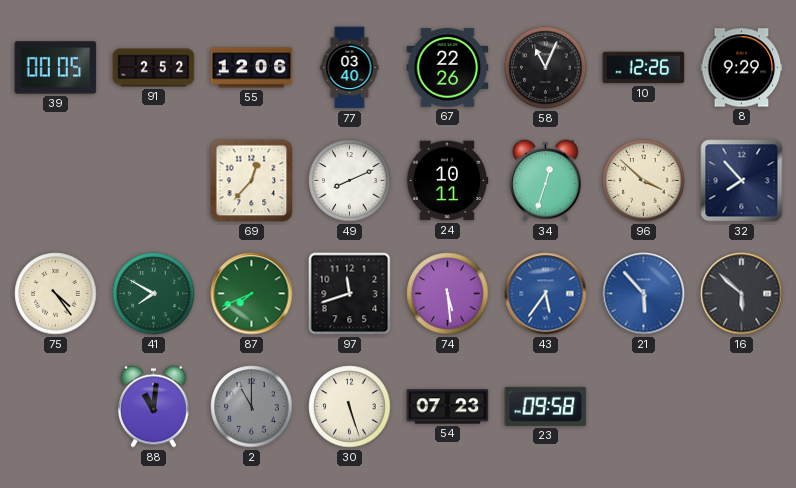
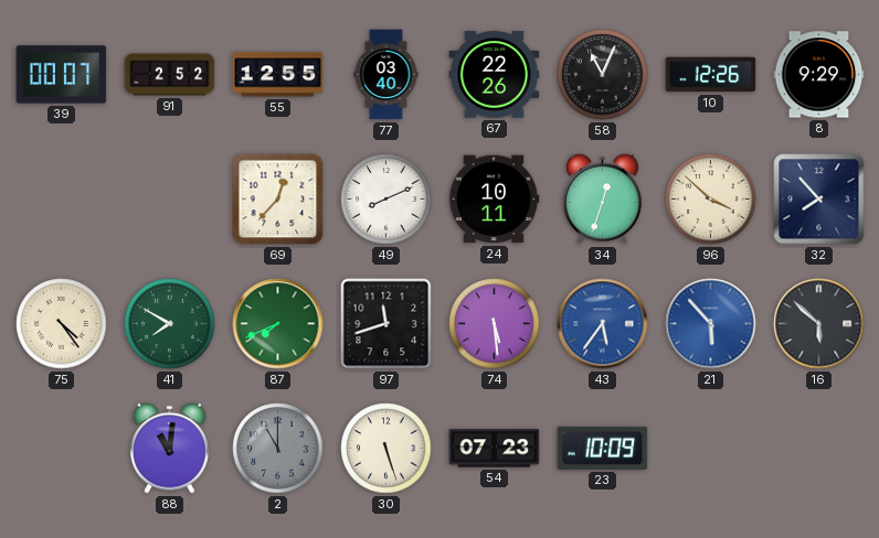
39: 00:05 -> 00:07
55: 12:06 -> 12:55
23: 09:58 -> 10:09
